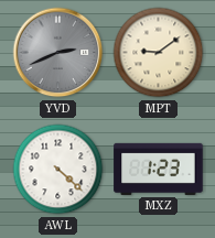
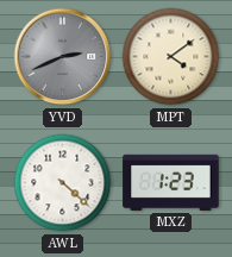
MPT: 9:09 -> 4:09
